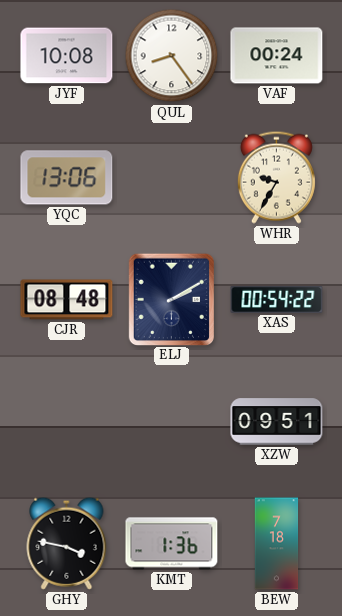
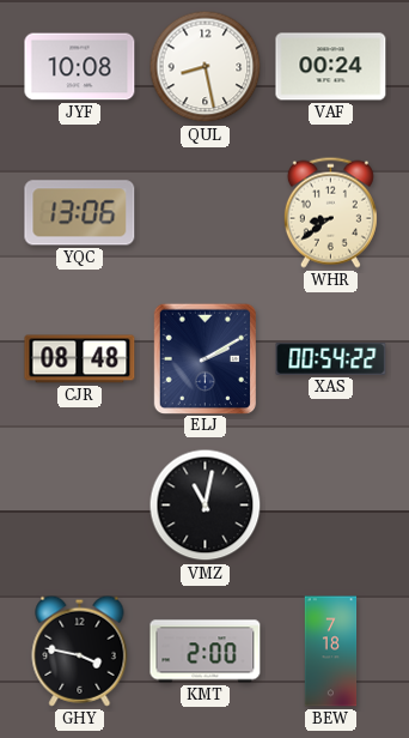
QUL: 8:24 -> 8:28
WHR: 9:35 -> 8:39
VMZ: none -> 11:02
XZW: 09:51 -> none
KMT: 1:36 -> 2:00
